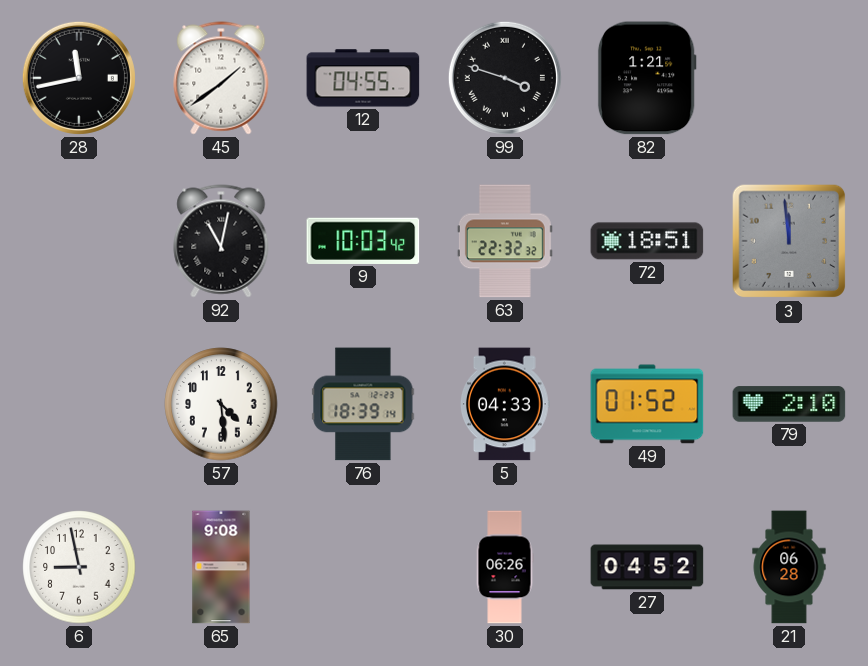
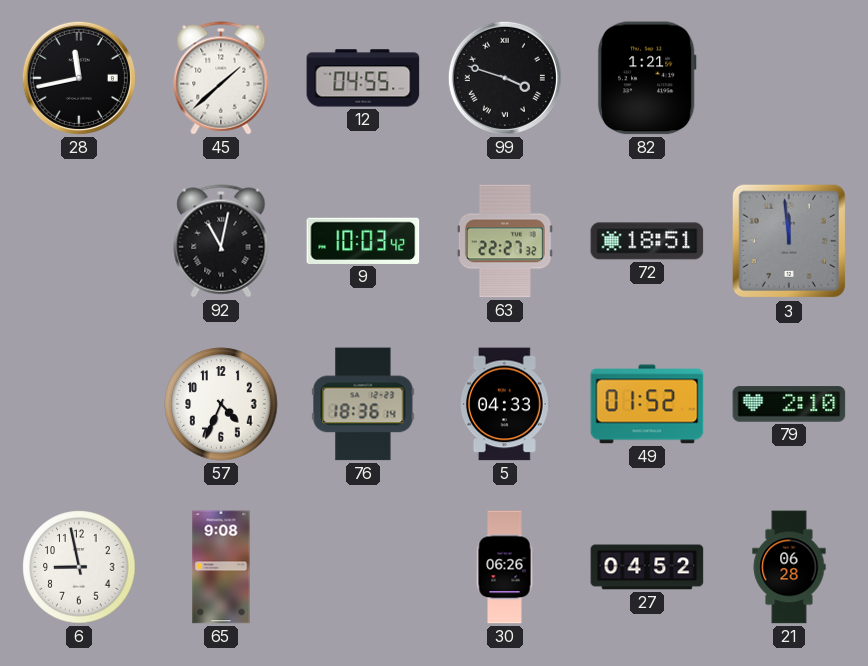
45: 1:39 -> 1:38
63: 22:32 -> 22:27
57: 4:29 -> 4:34
76: 18:39 -> 18:36
